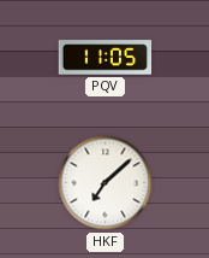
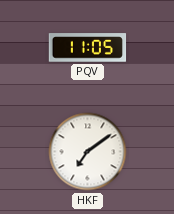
HKF: 7:08 -> 7:09
